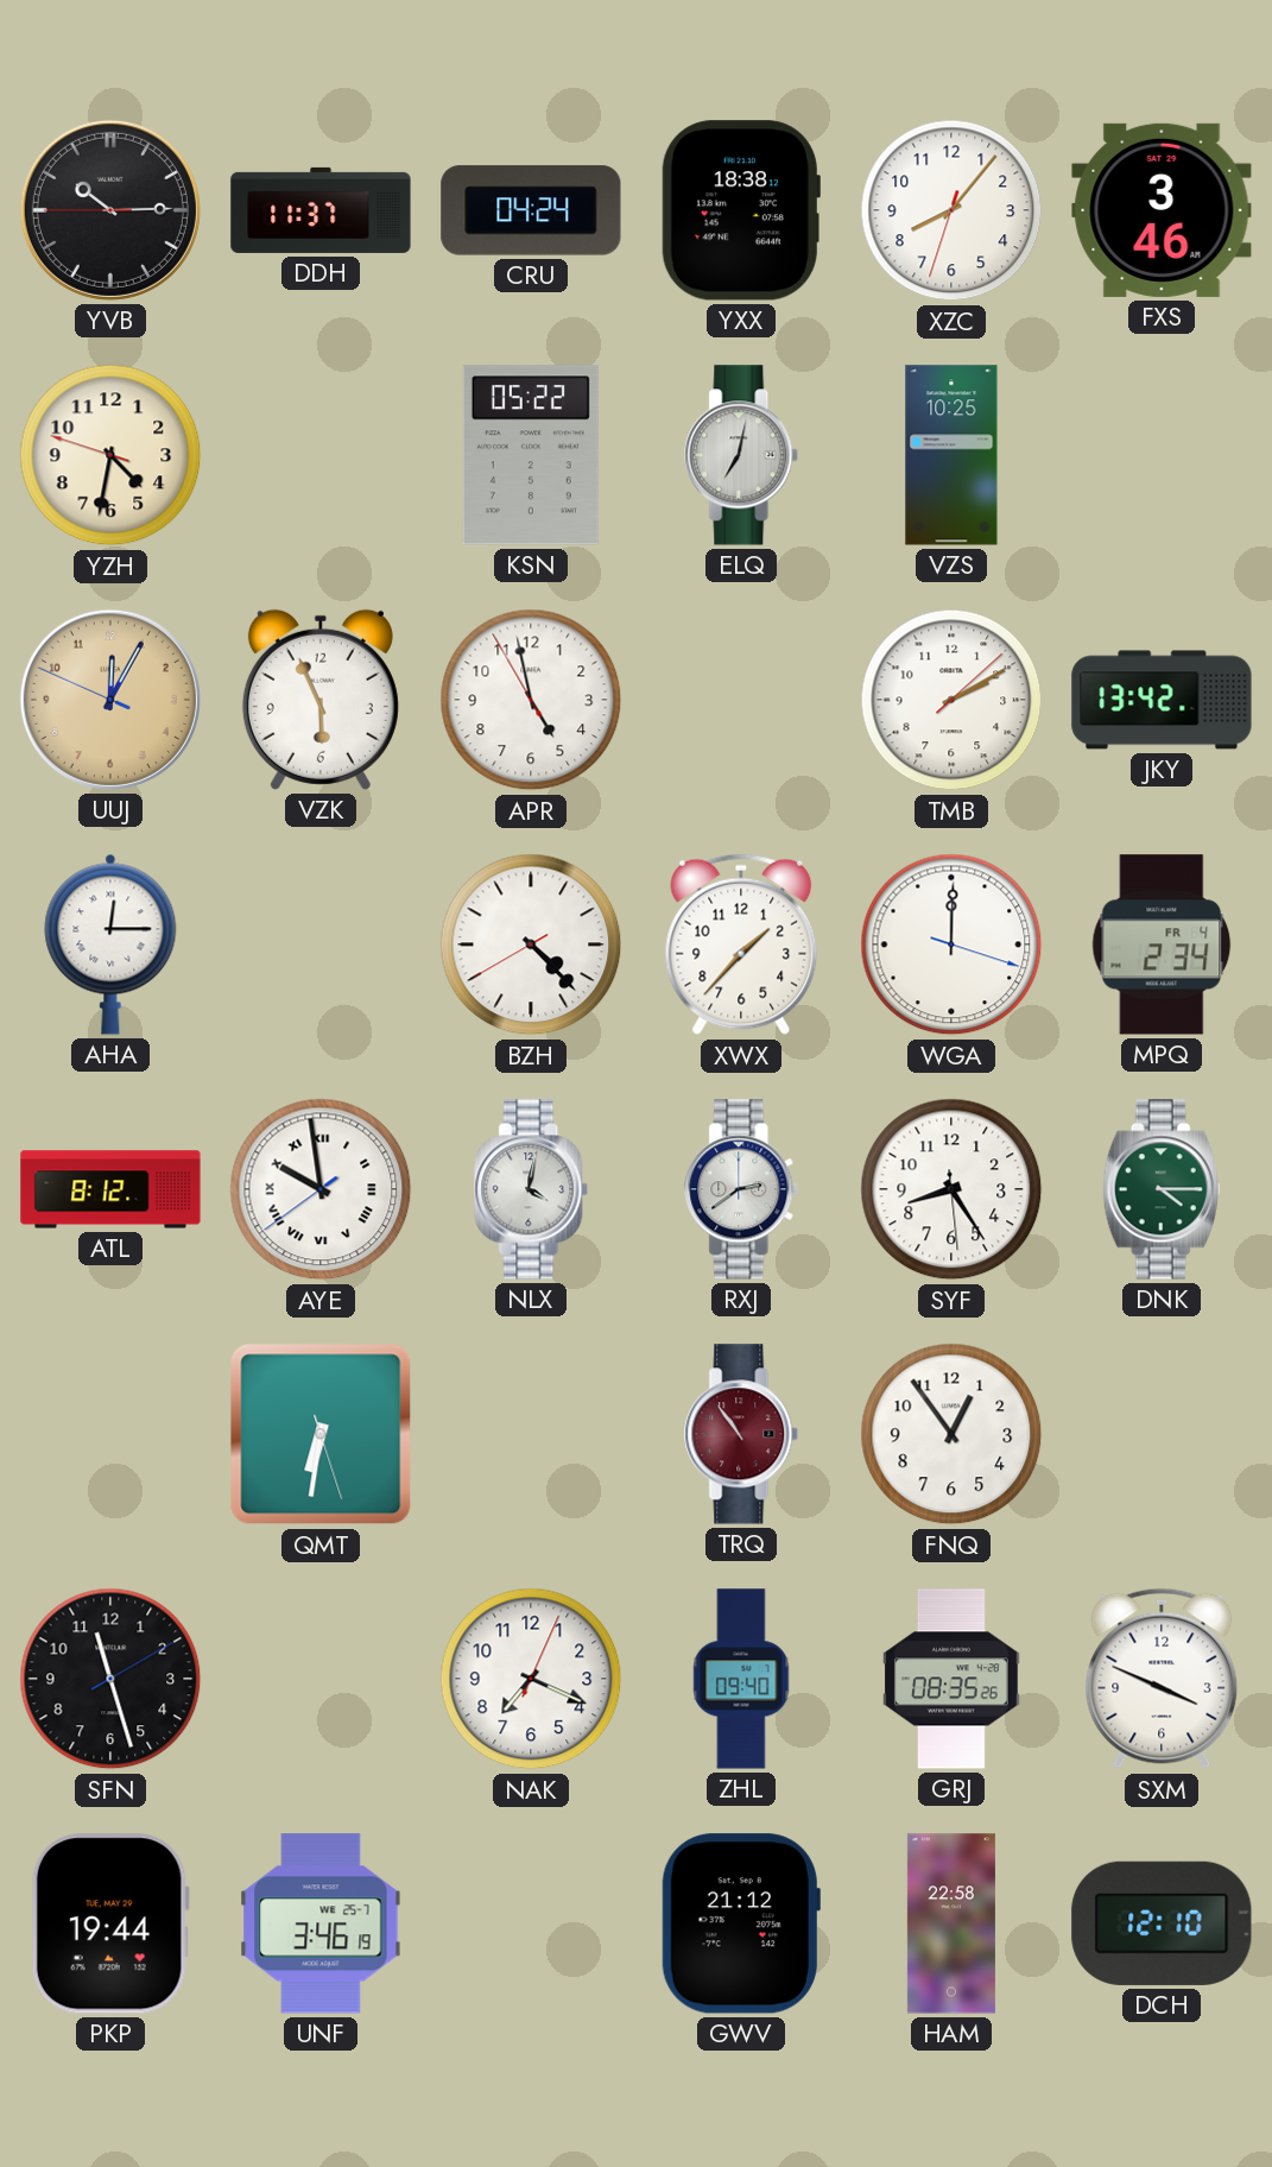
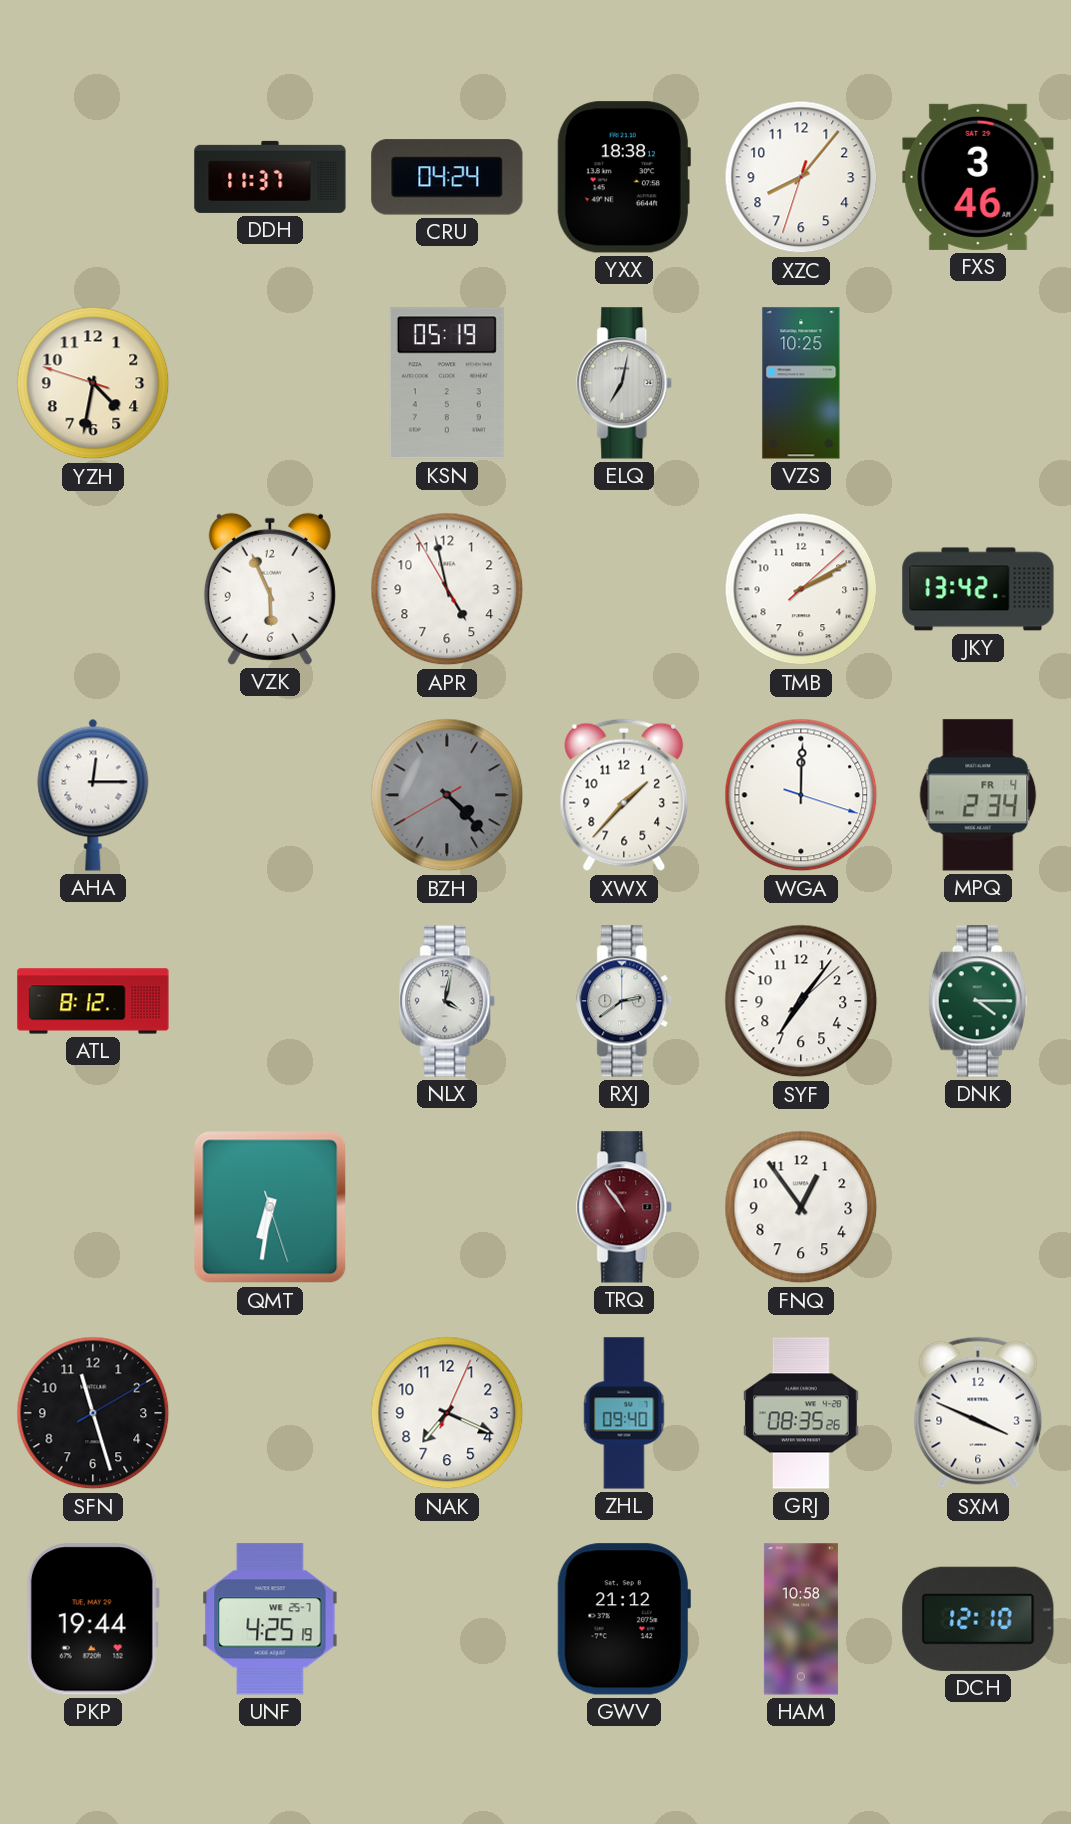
YVB: 10:14 -> none
KSN: 05:22 -> 05:19
UUJ: 12:04 -> none
BZH dial: white -> grey
AYE: 9:58 -> none
SYF: 8:24 -> 7:06
UNF: 3:46 -> 4:25
HAM: 22:58 -> 10:58
